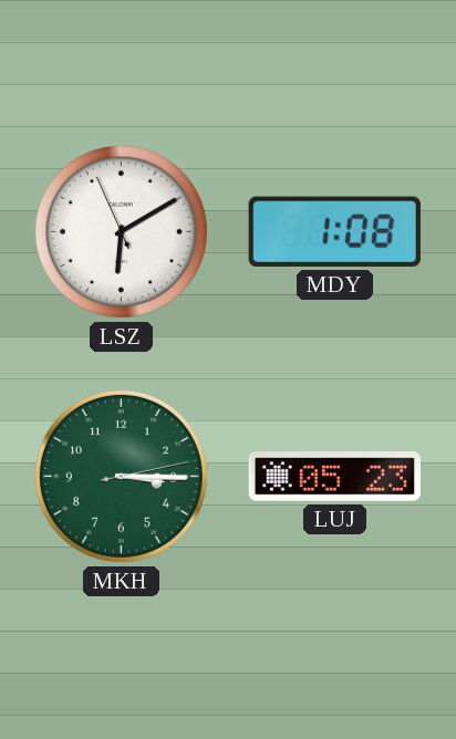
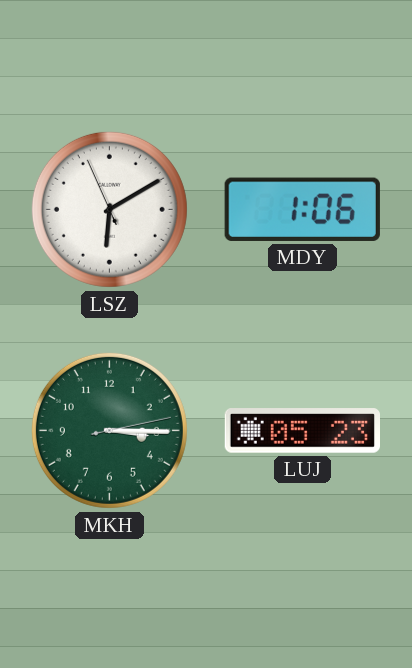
MDY: 1:08 -> 1:06
